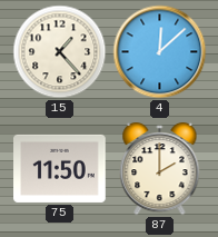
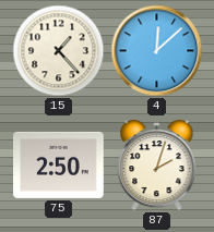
75: 11:50 -> 2:50
87: 2:00 -> 2:03
